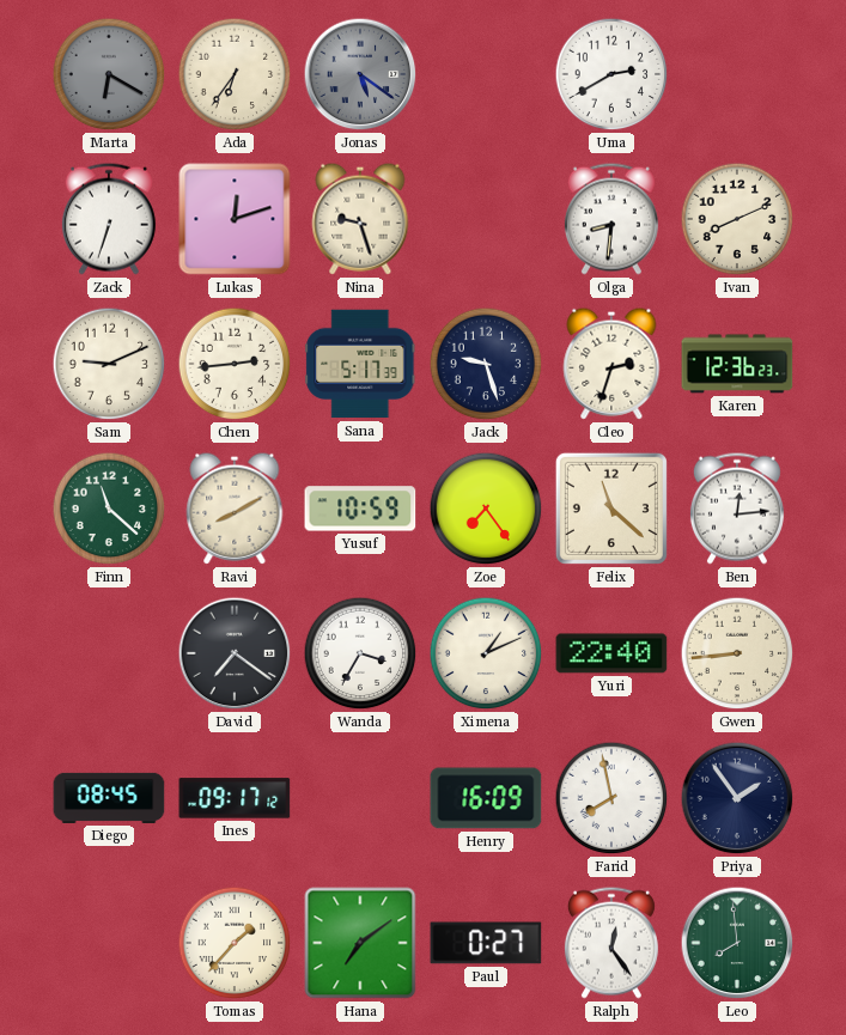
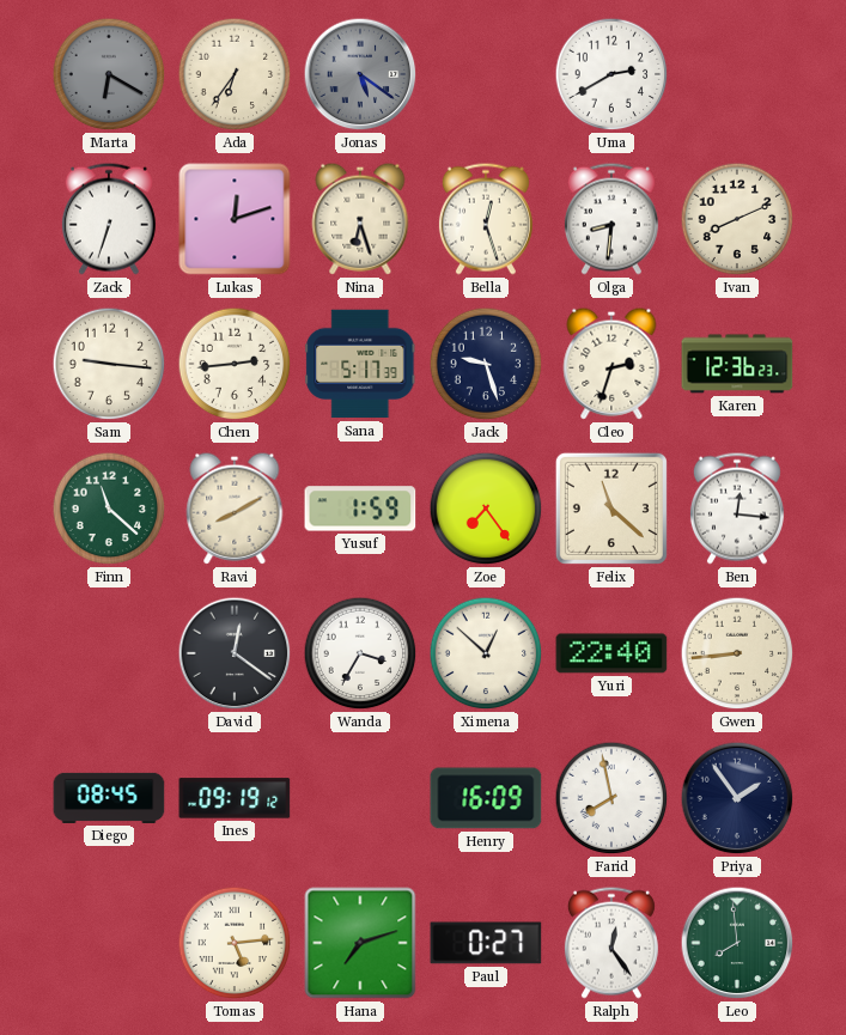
Nina: 9:27 -> 6:27
Bella: none -> 12:27
Sam: 9:11 -> 9:16
Yusuf: 10:59 -> 1:59
Ben: 12:14 -> 12:16
David: 7:21 -> 12:21
Ximena: 1:11 -> 12:52
Ines: 09:17 -> 09:19
Tomas: 1:37 -> 5:14
Hana: 7:09 -> 7:12
